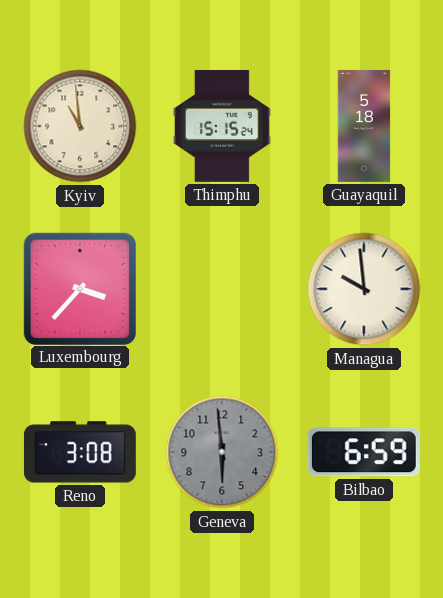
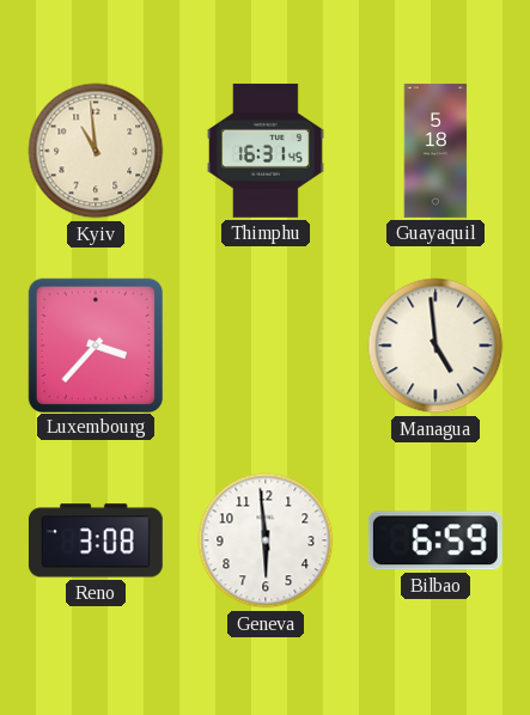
Thimphu: 15:15 -> 16:31
Managua: 9:59 -> 4:59
Geneva dial: grey -> white
